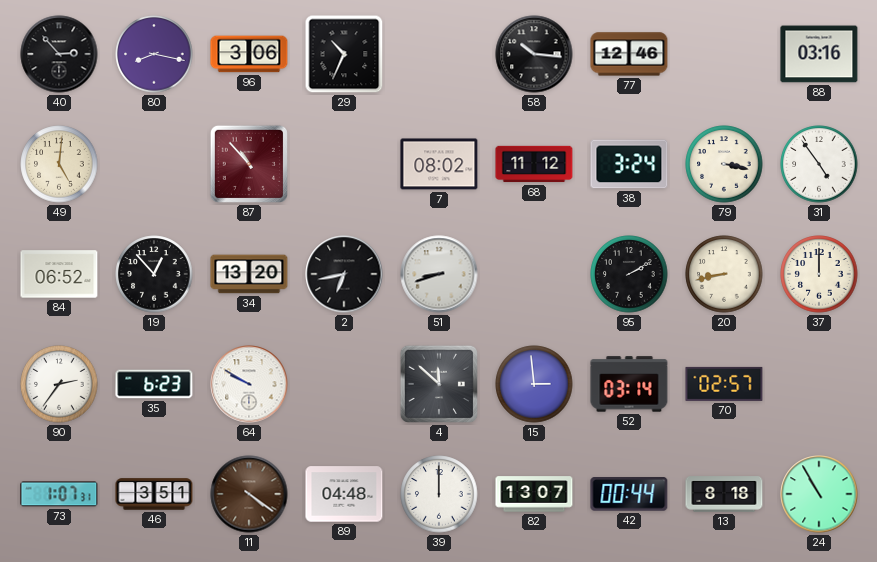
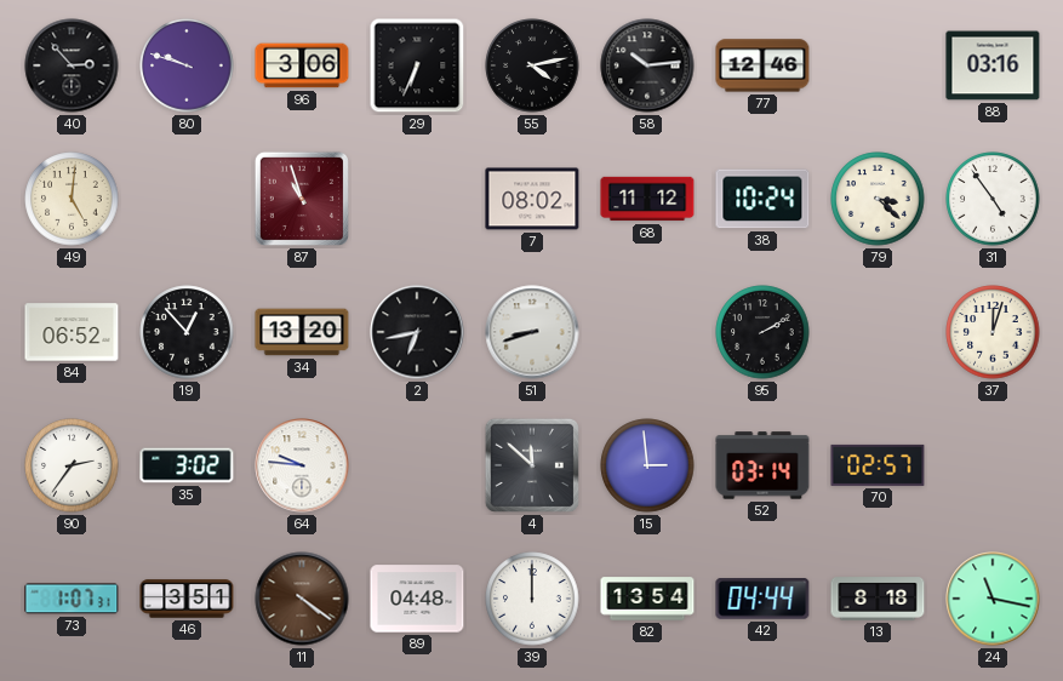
80: 8:17 -> 9:48
29: 10:34 -> 6:34
55: none -> 4:13
58: 10:16 -> 10:14
87: 10:53 -> 10:57
38: 3:24 -> 10:24
79: 3:17 -> 3:22
20: 8:43 -> none
37: 12:00 -> 12:03
35: 6:23 -> 3:02
64: 9:50 -> 9:46
82: 13:07 -> 13:54
42: 00:44 -> 04:44
24: 10:55 -> 11:17
